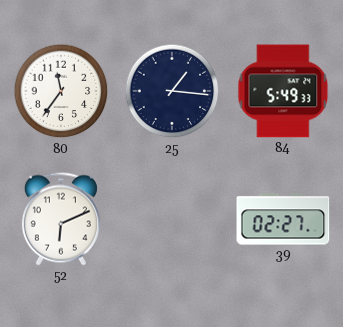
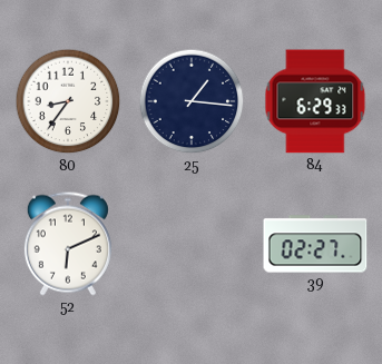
80: 11:36 -> 8:36
84: 5:49 -> 6:29
